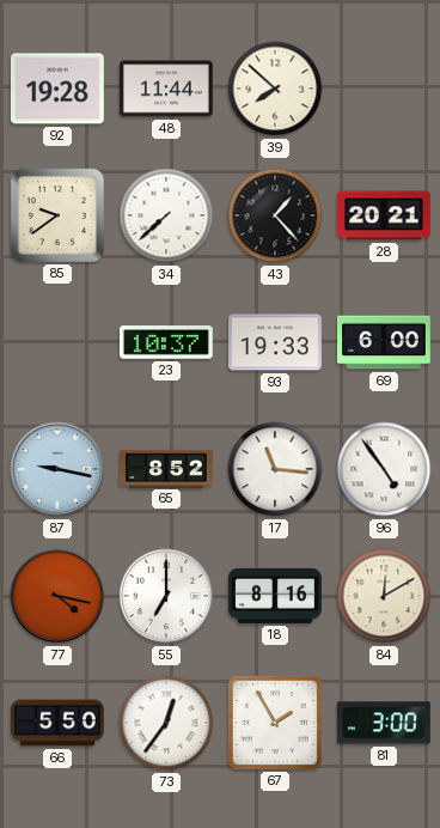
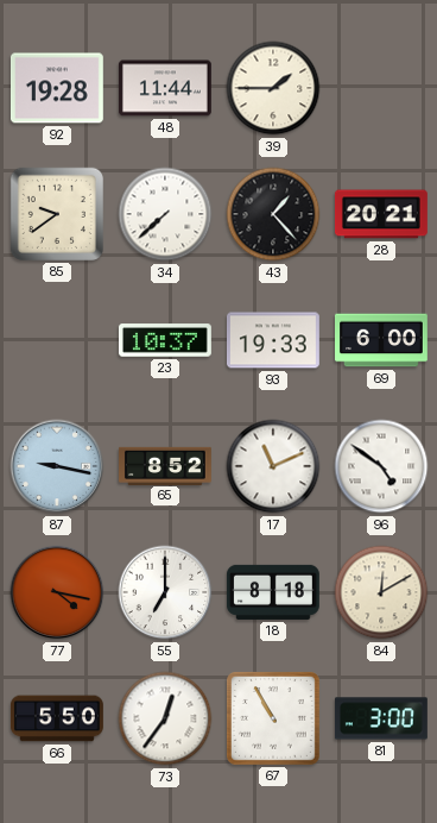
39: 7:52 -> 1:45
17: 11:16 -> 11:11
96: 4:54 -> 4:51
18: 8:16 -> 8:18
67: 1:55 -> 10:55
